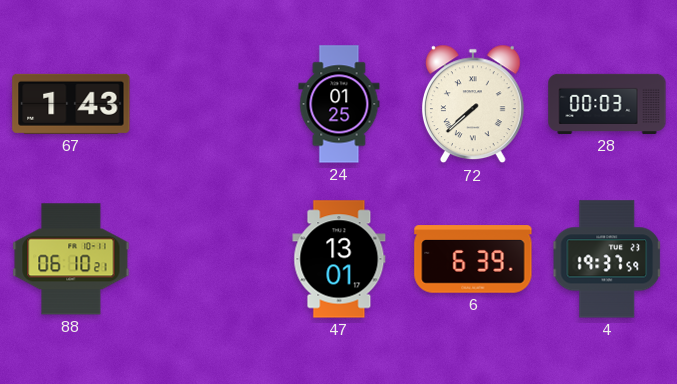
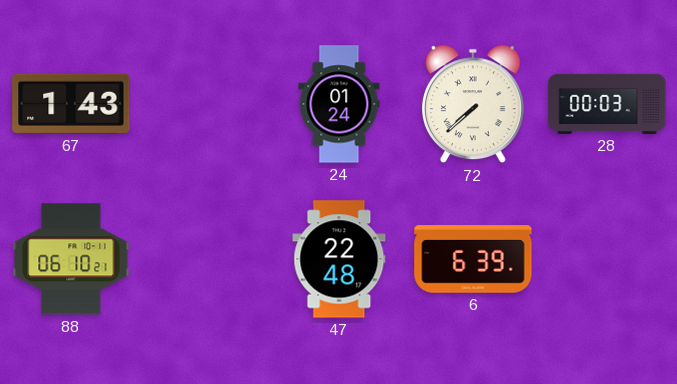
24: 01:25 -> 01:24
47: 13:01 -> 22:48
4: 19:37 -> none
